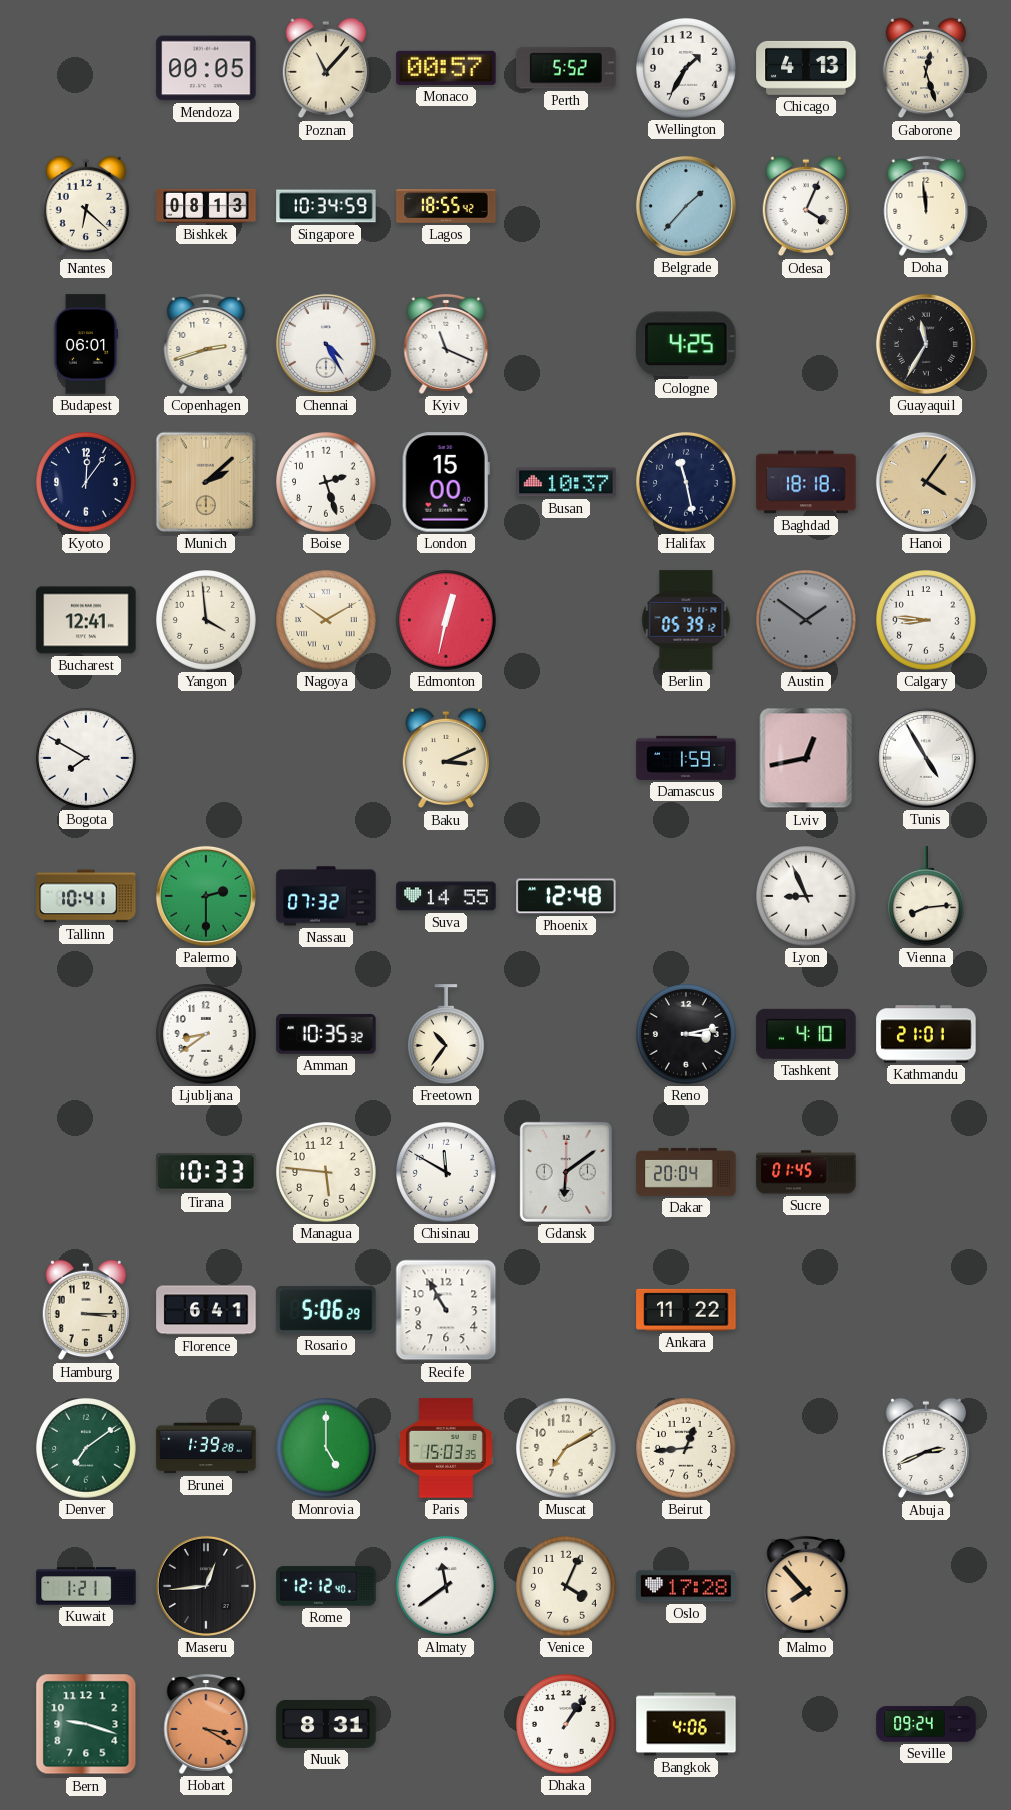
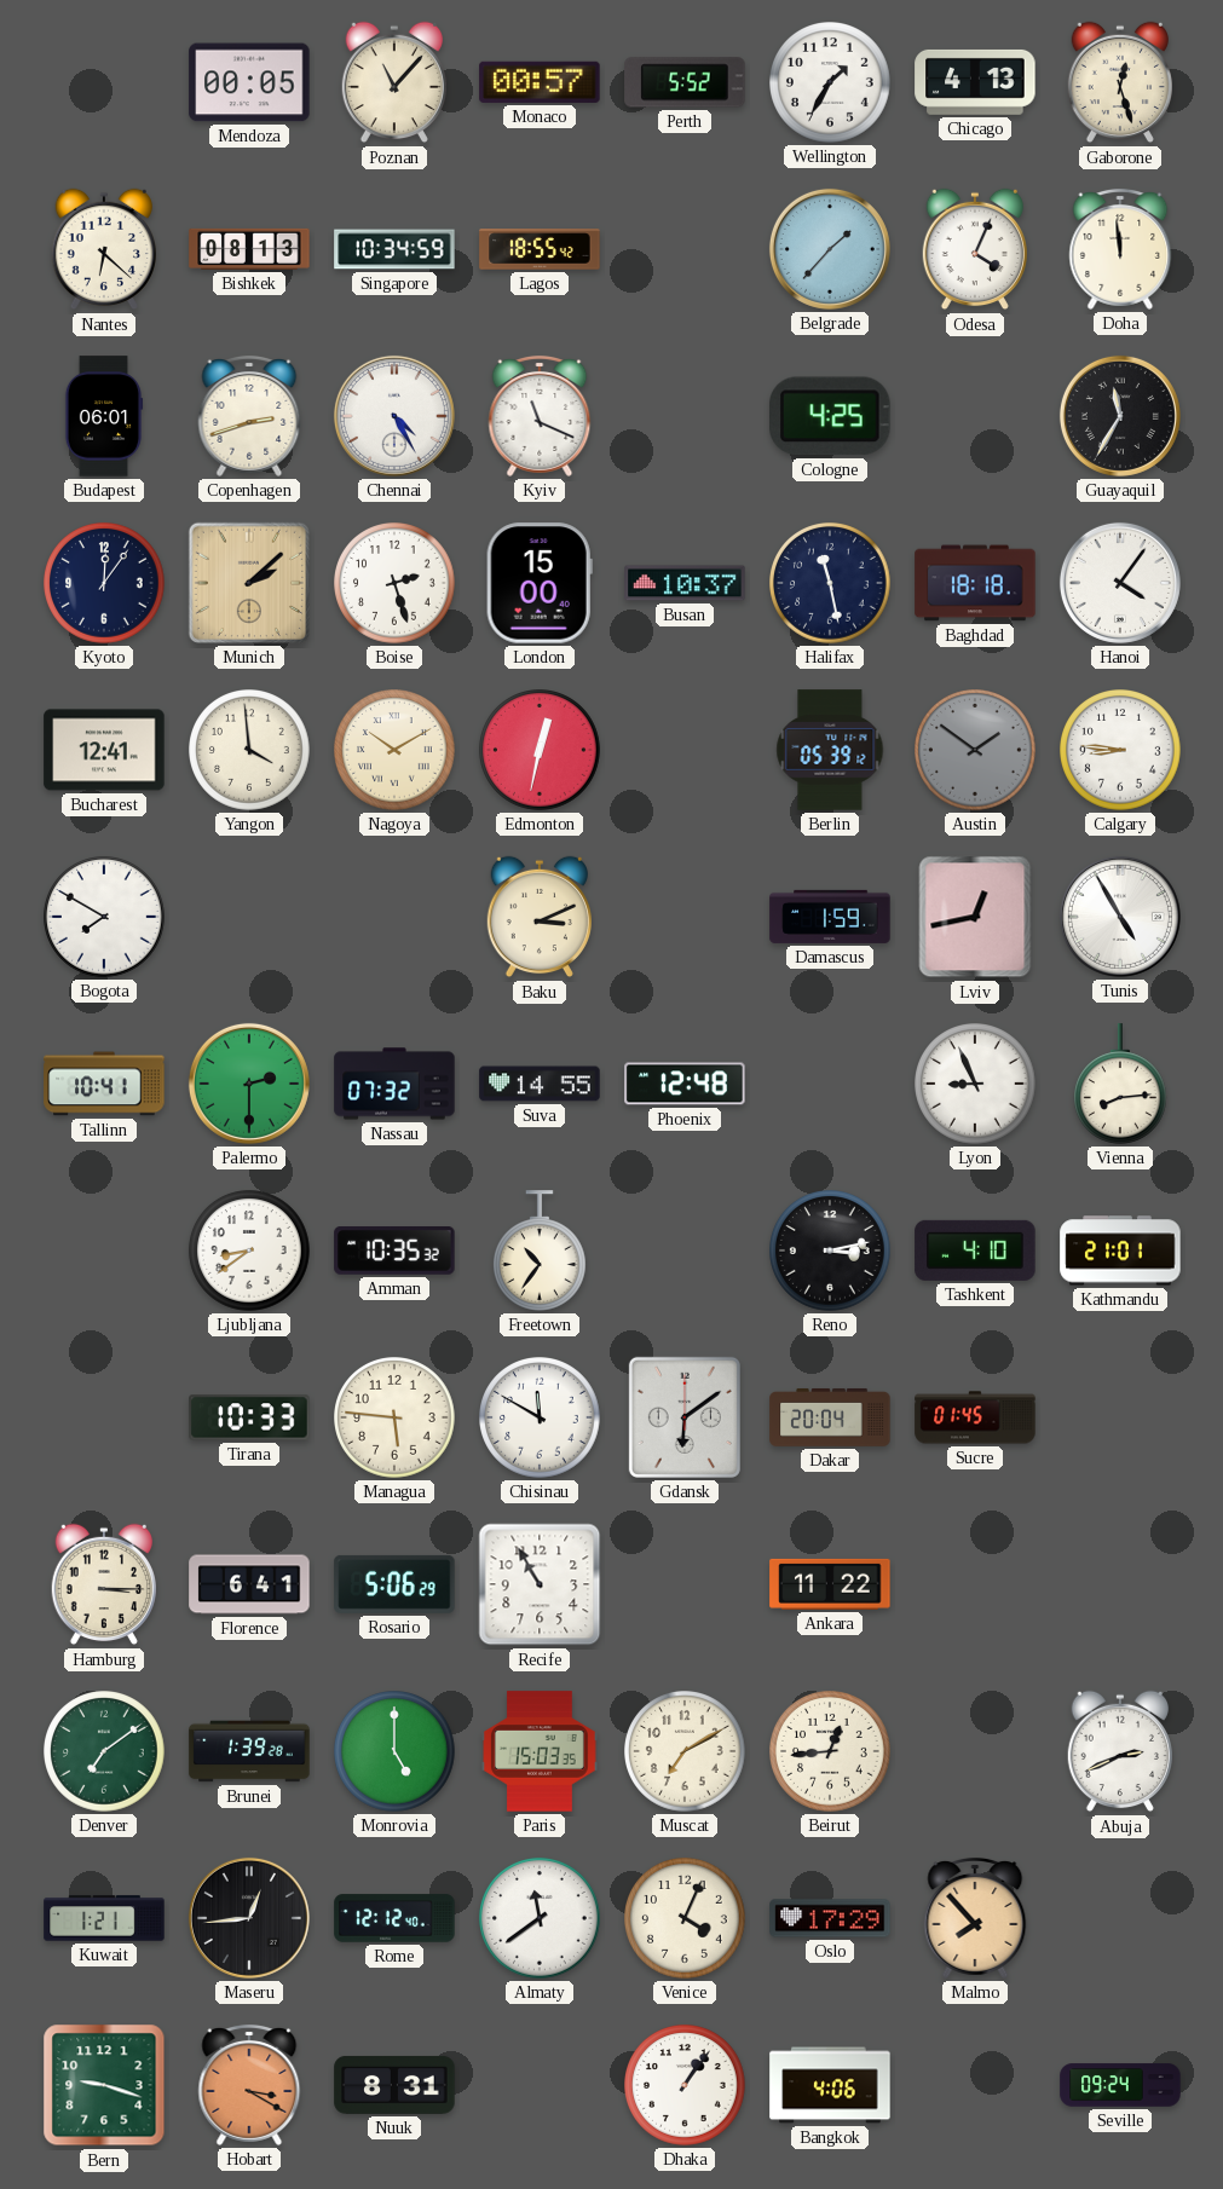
Hanoi dial: champagne -> white
Oslo: 17:28 -> 17:29
